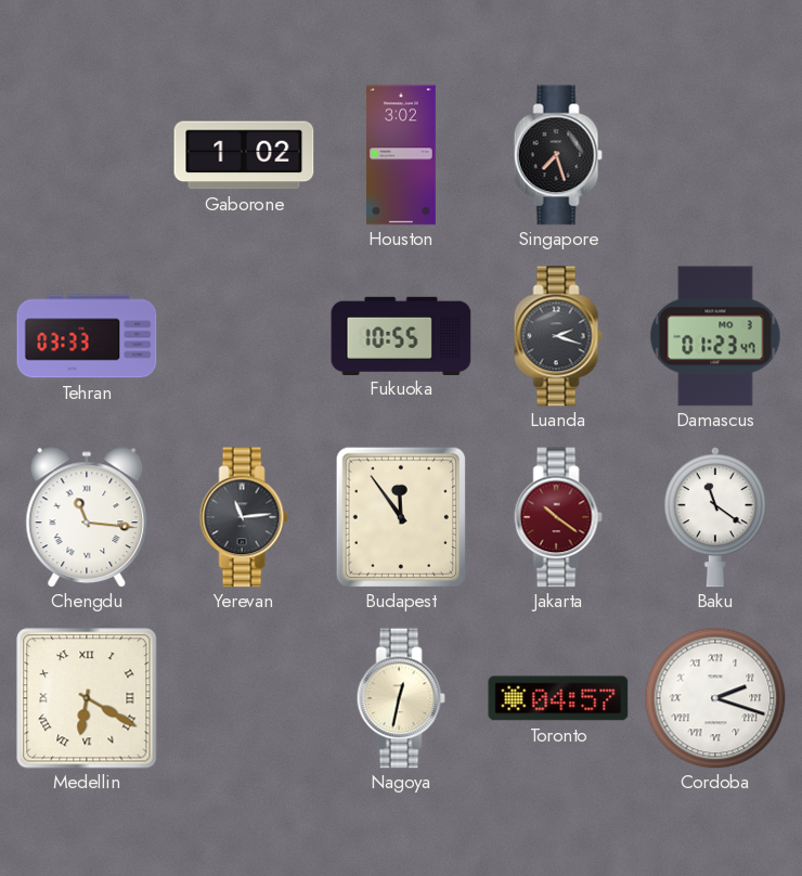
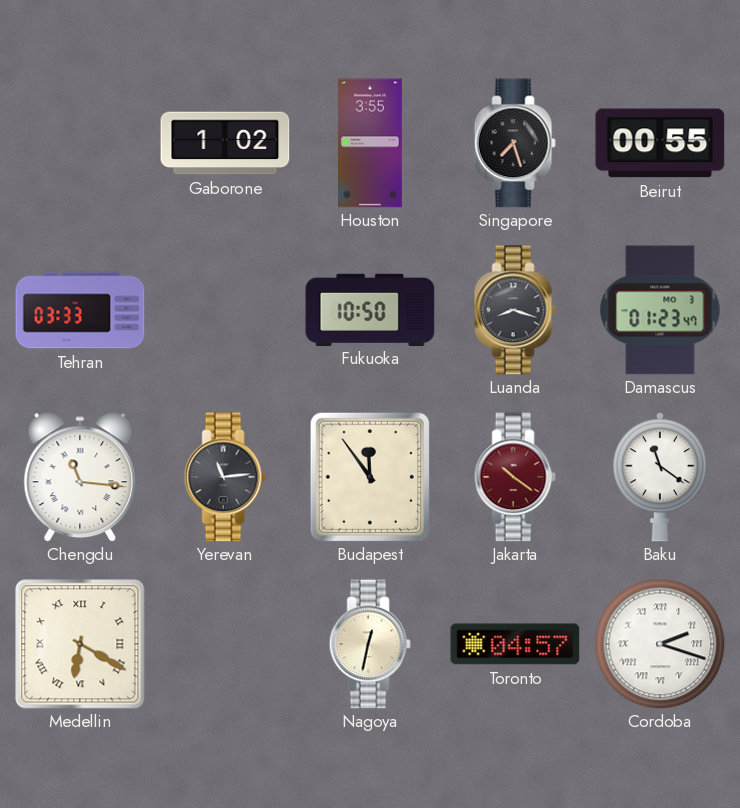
Houston: 3:02 -> 3:55
Beirut: none -> 00:55
Fukuoka: 10:55 -> 10:50
Luanda: 2:18 -> 8:18
